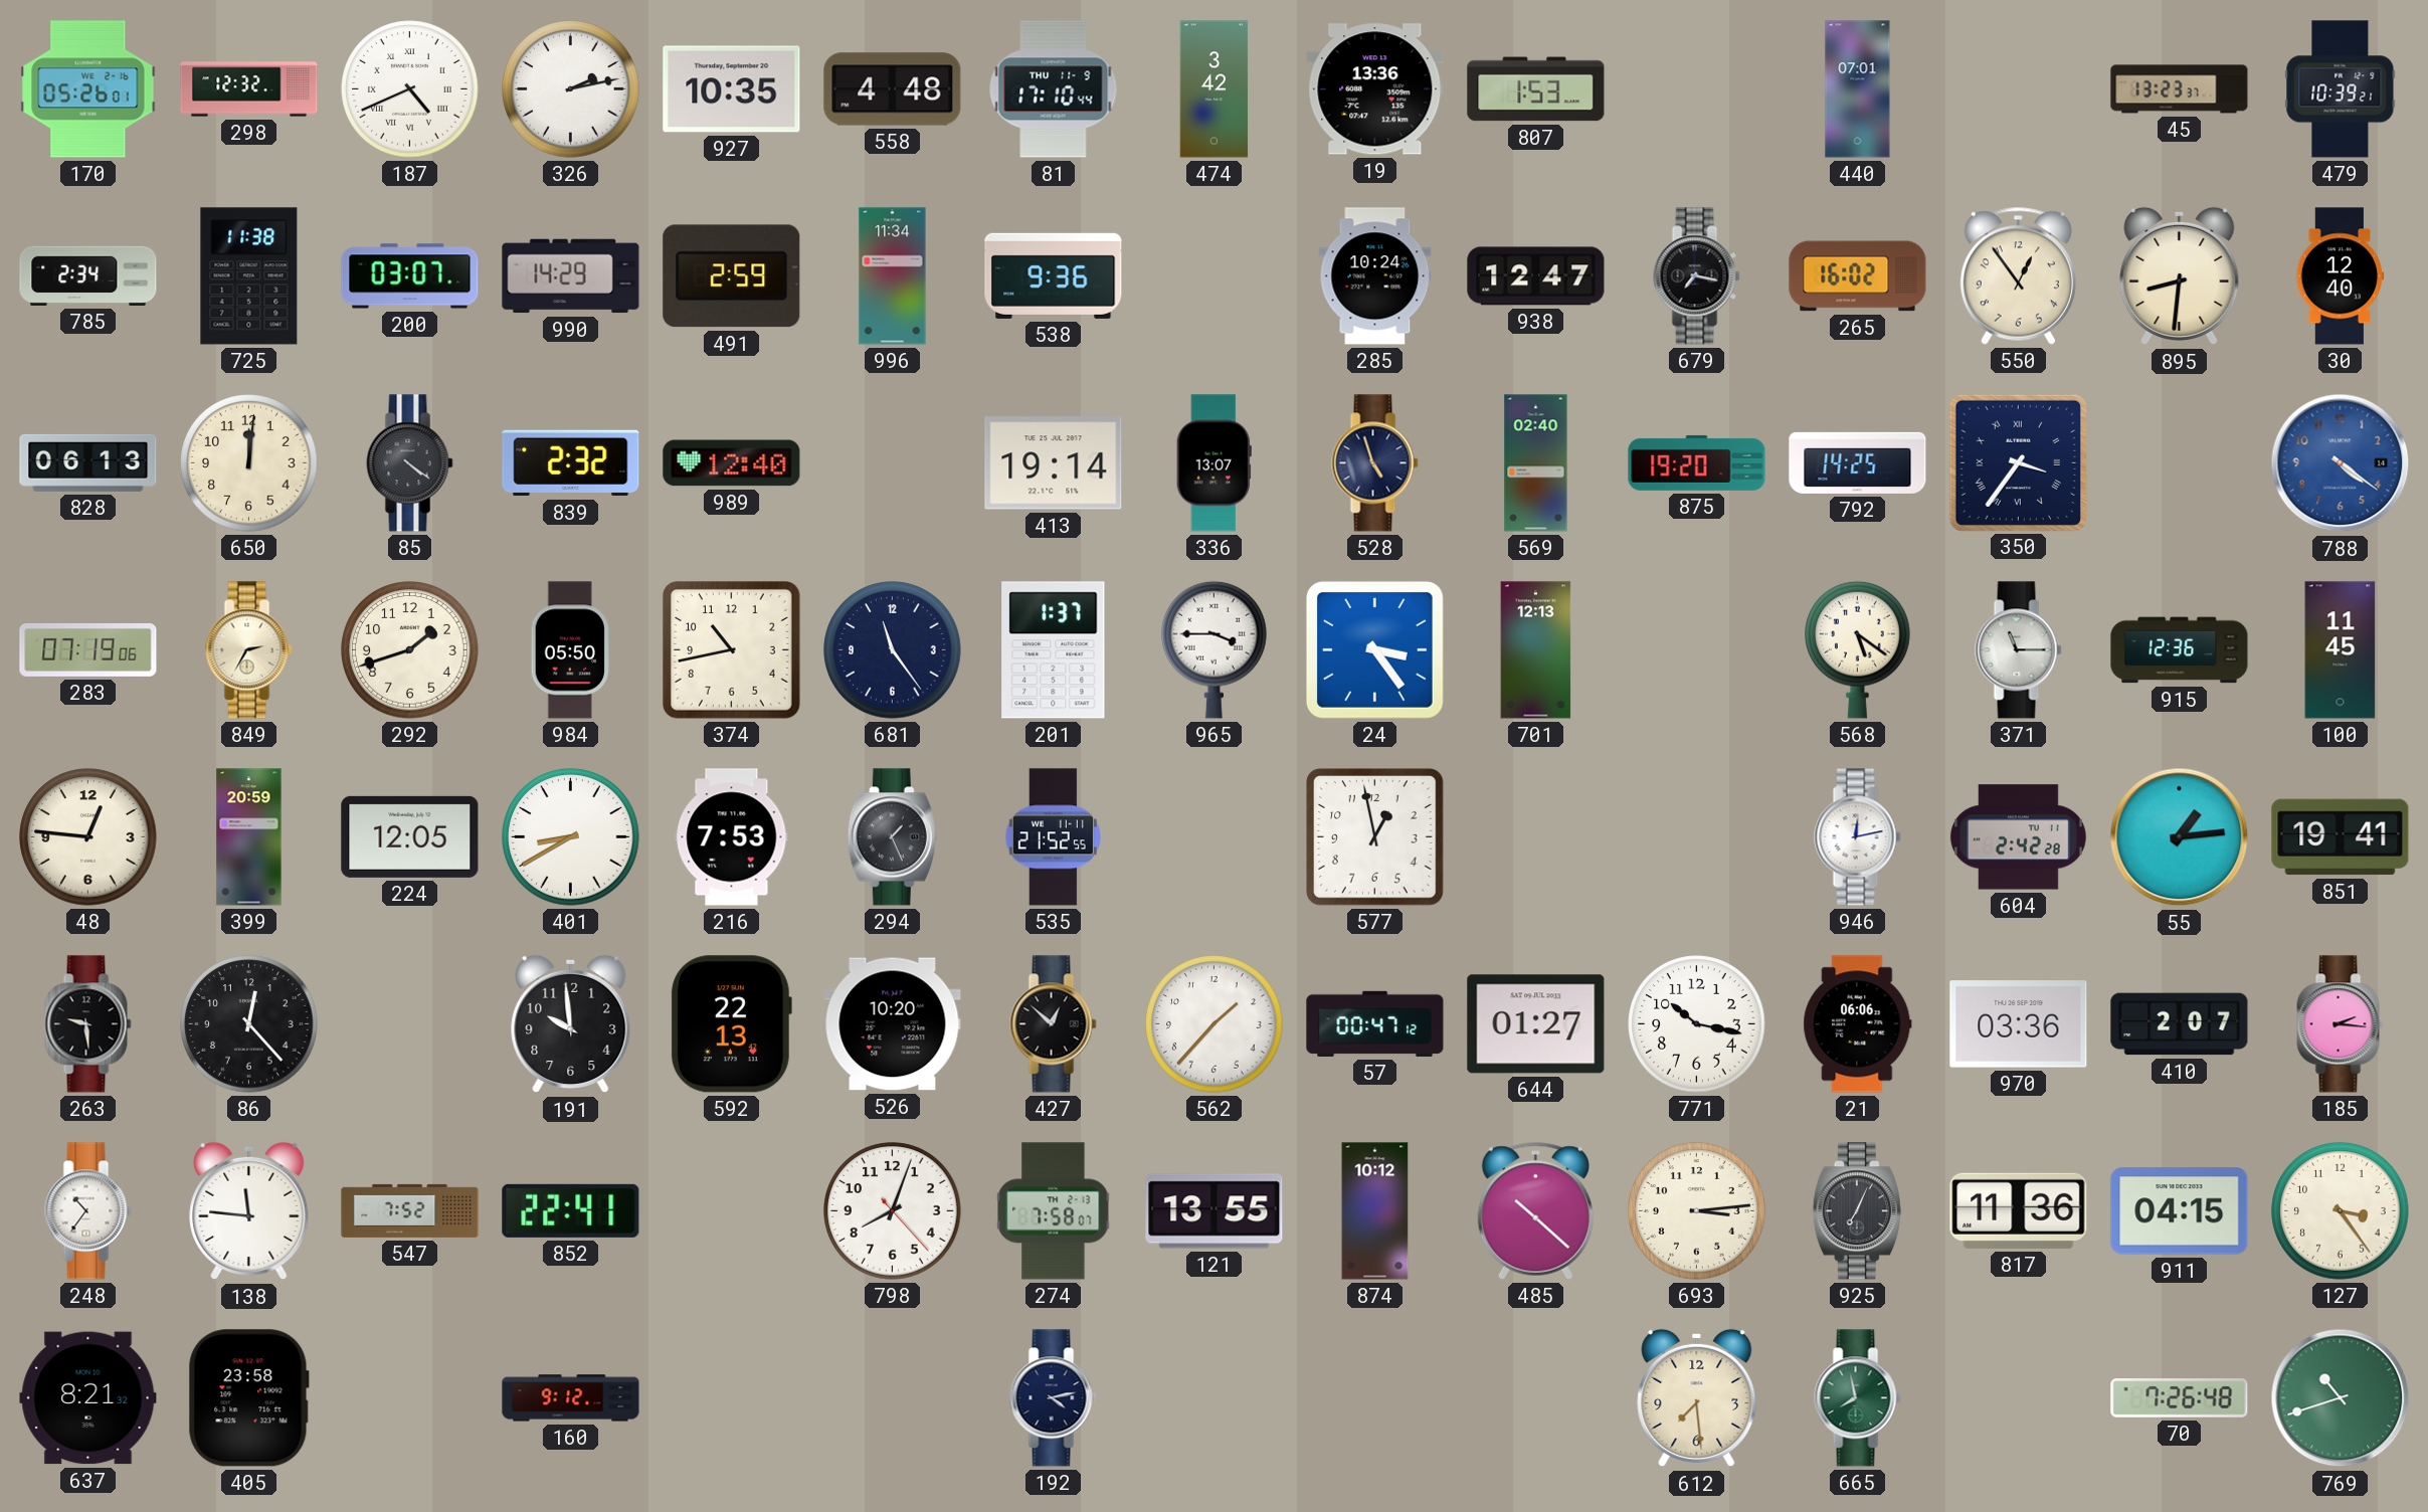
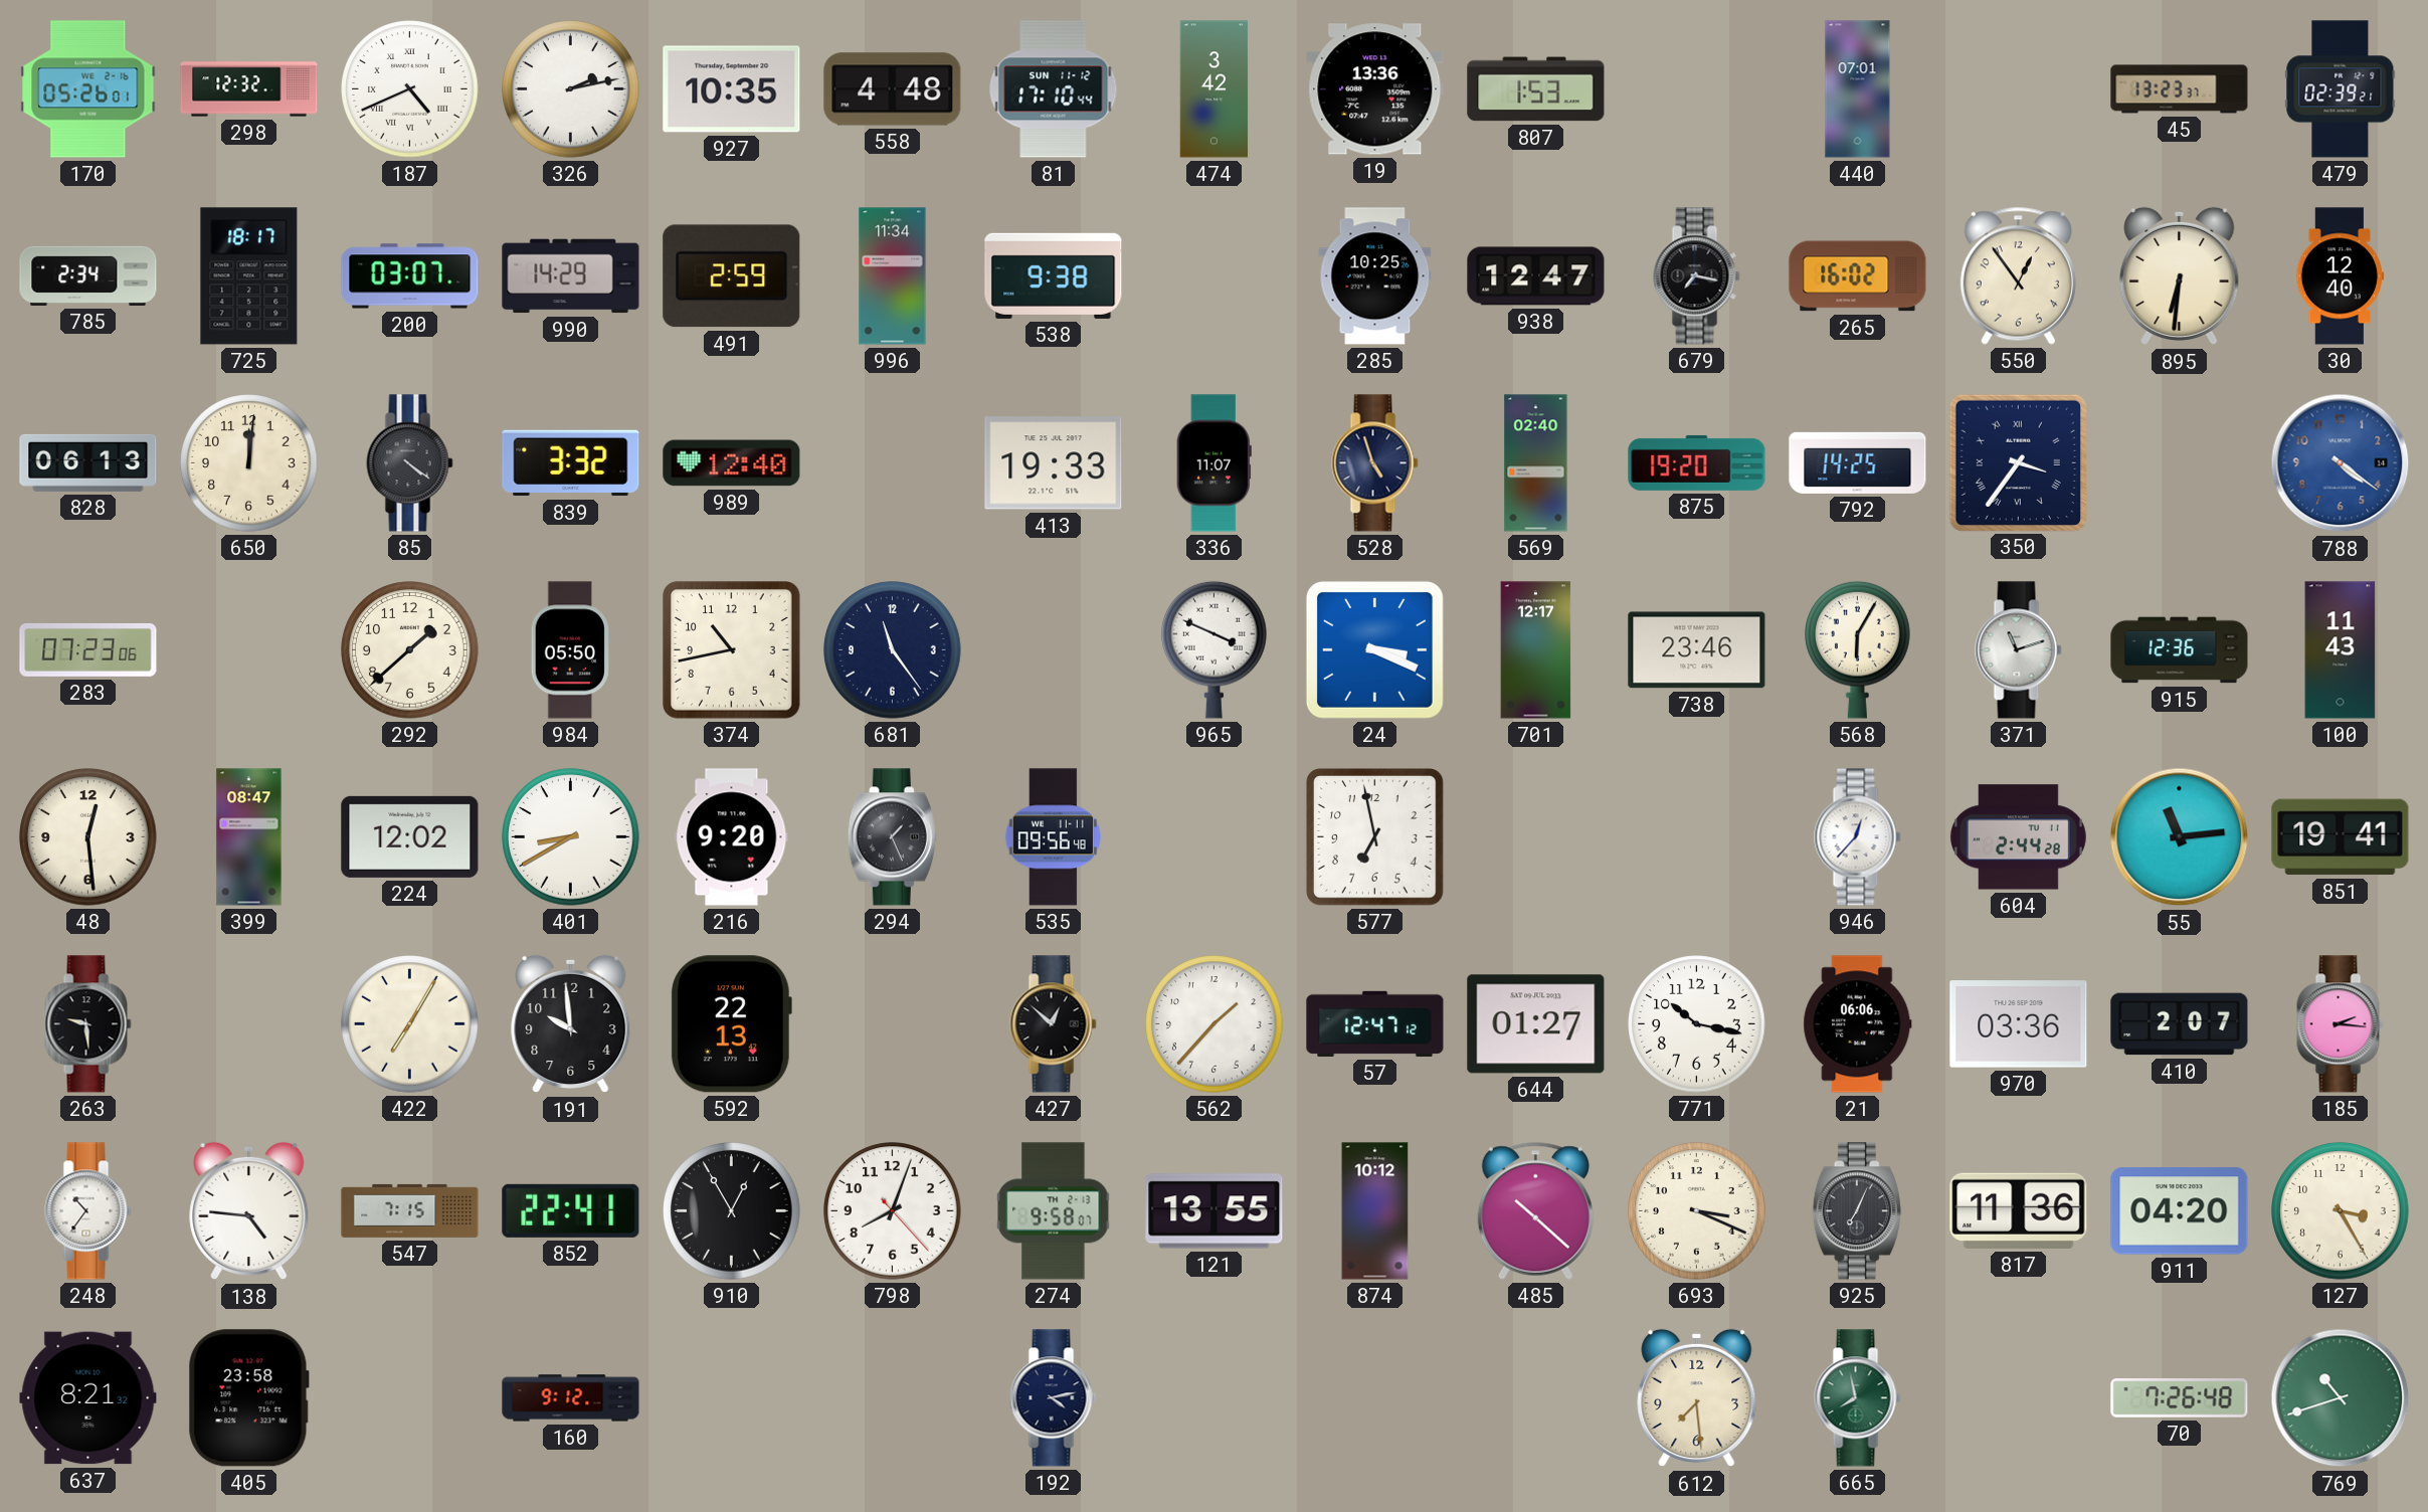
81 date: THU 11-9 -> SUN 11-12
479: 10:39 -> 02:39
725: 11:38 -> 18:17
538: 9:36 -> 9:38
285: 10:24 -> 10:25
895: 8:31 -> 6:31
839: 2:32 -> 3:32
413: 19:14 -> 19:33
336: 13:07 -> 11:07
283: 07:19 -> 07:23
849: 2:35 -> none
292: 1:42 -> 1:38
201: 1:37 -> none
965: 3:45 -> 3:49
24: 3:24 -> 3:19
701: 12:13 -> 12:17
738: none -> 23:46
568: 5:21 -> 6:05
371: 11:15 -> 11:12
100: 11:45 -> 11:43
48: 12:46 -> 12:29
399: 20:59 -> 08:47
224: 12:05 -> 12:02
216: 7:53 -> 9:20
535: 21:52 -> 09:56
577: 12:58 -> 6:58
946: 12:13 -> 12:37
604: 2:42 -> 2:44
55: 1:14 -> 11:14
86: 12:23 -> none
422: none -> 7:05
526: 10:20 -> none
57: 00:47 -> 12:47
138: 11:46 -> 4:46
547: 7:52 -> 7:15
910: none -> 12:55
274: 7:58 -> 9:58
693: 3:14 -> 3:19
911: 04:15 -> 04:20
127: 3:24 -> 3:25
